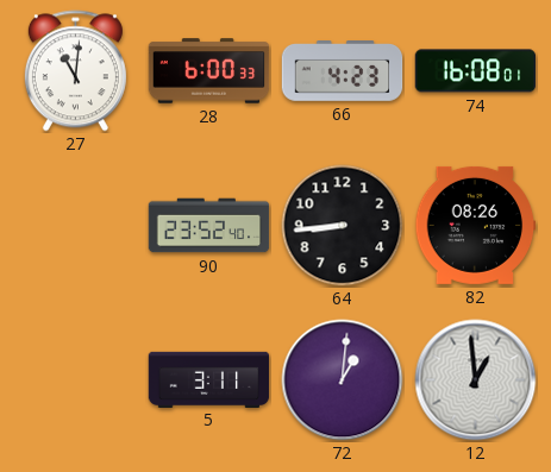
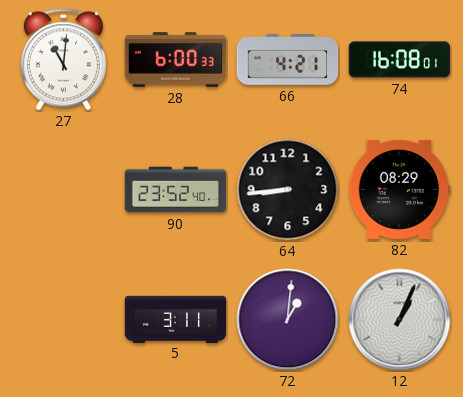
66: 4:23 -> 4:21
82: 08:26 -> 08:29
12: 12:59 -> 1:04
